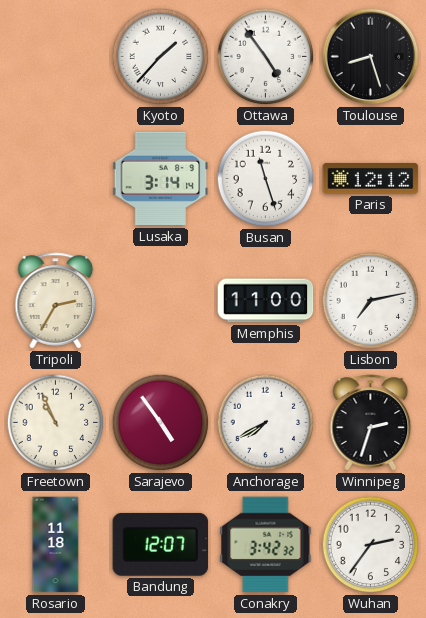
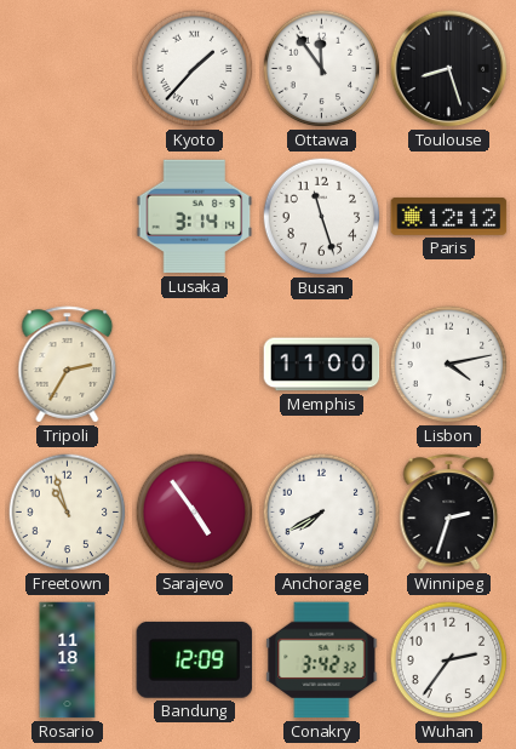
Ottawa: 4:54 -> 11:54
Lisbon: 7:13 -> 4:13
Freetown: 10:56 -> 10:57
Bandung: 12:07 -> 12:09
